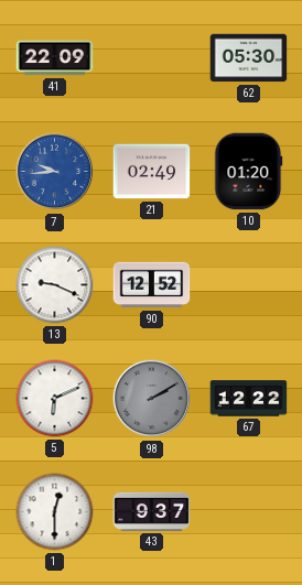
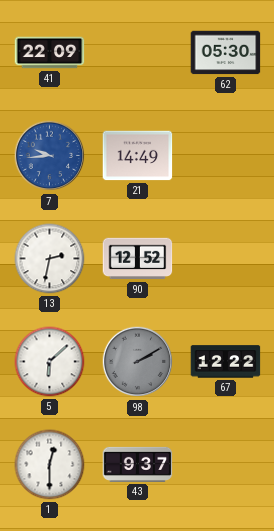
21: 02:49 -> 14:49
10: 01:20 -> none
13: 9:19 -> 2:32
5: 6:11 -> 6:08
